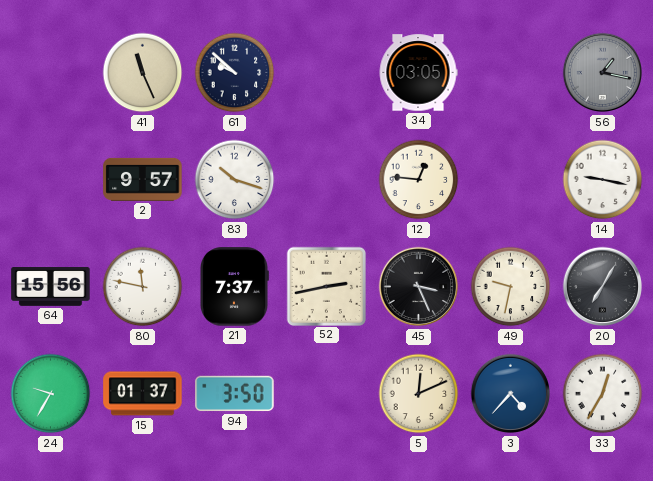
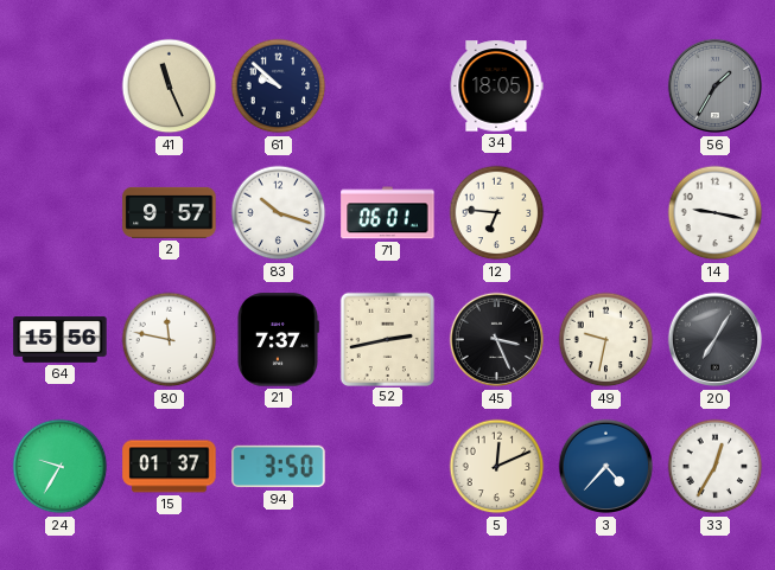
34: 03:05 -> 18:05
56: 1:17 -> 1:35
71: none -> 06:01
12: 12:46 -> 6:46
